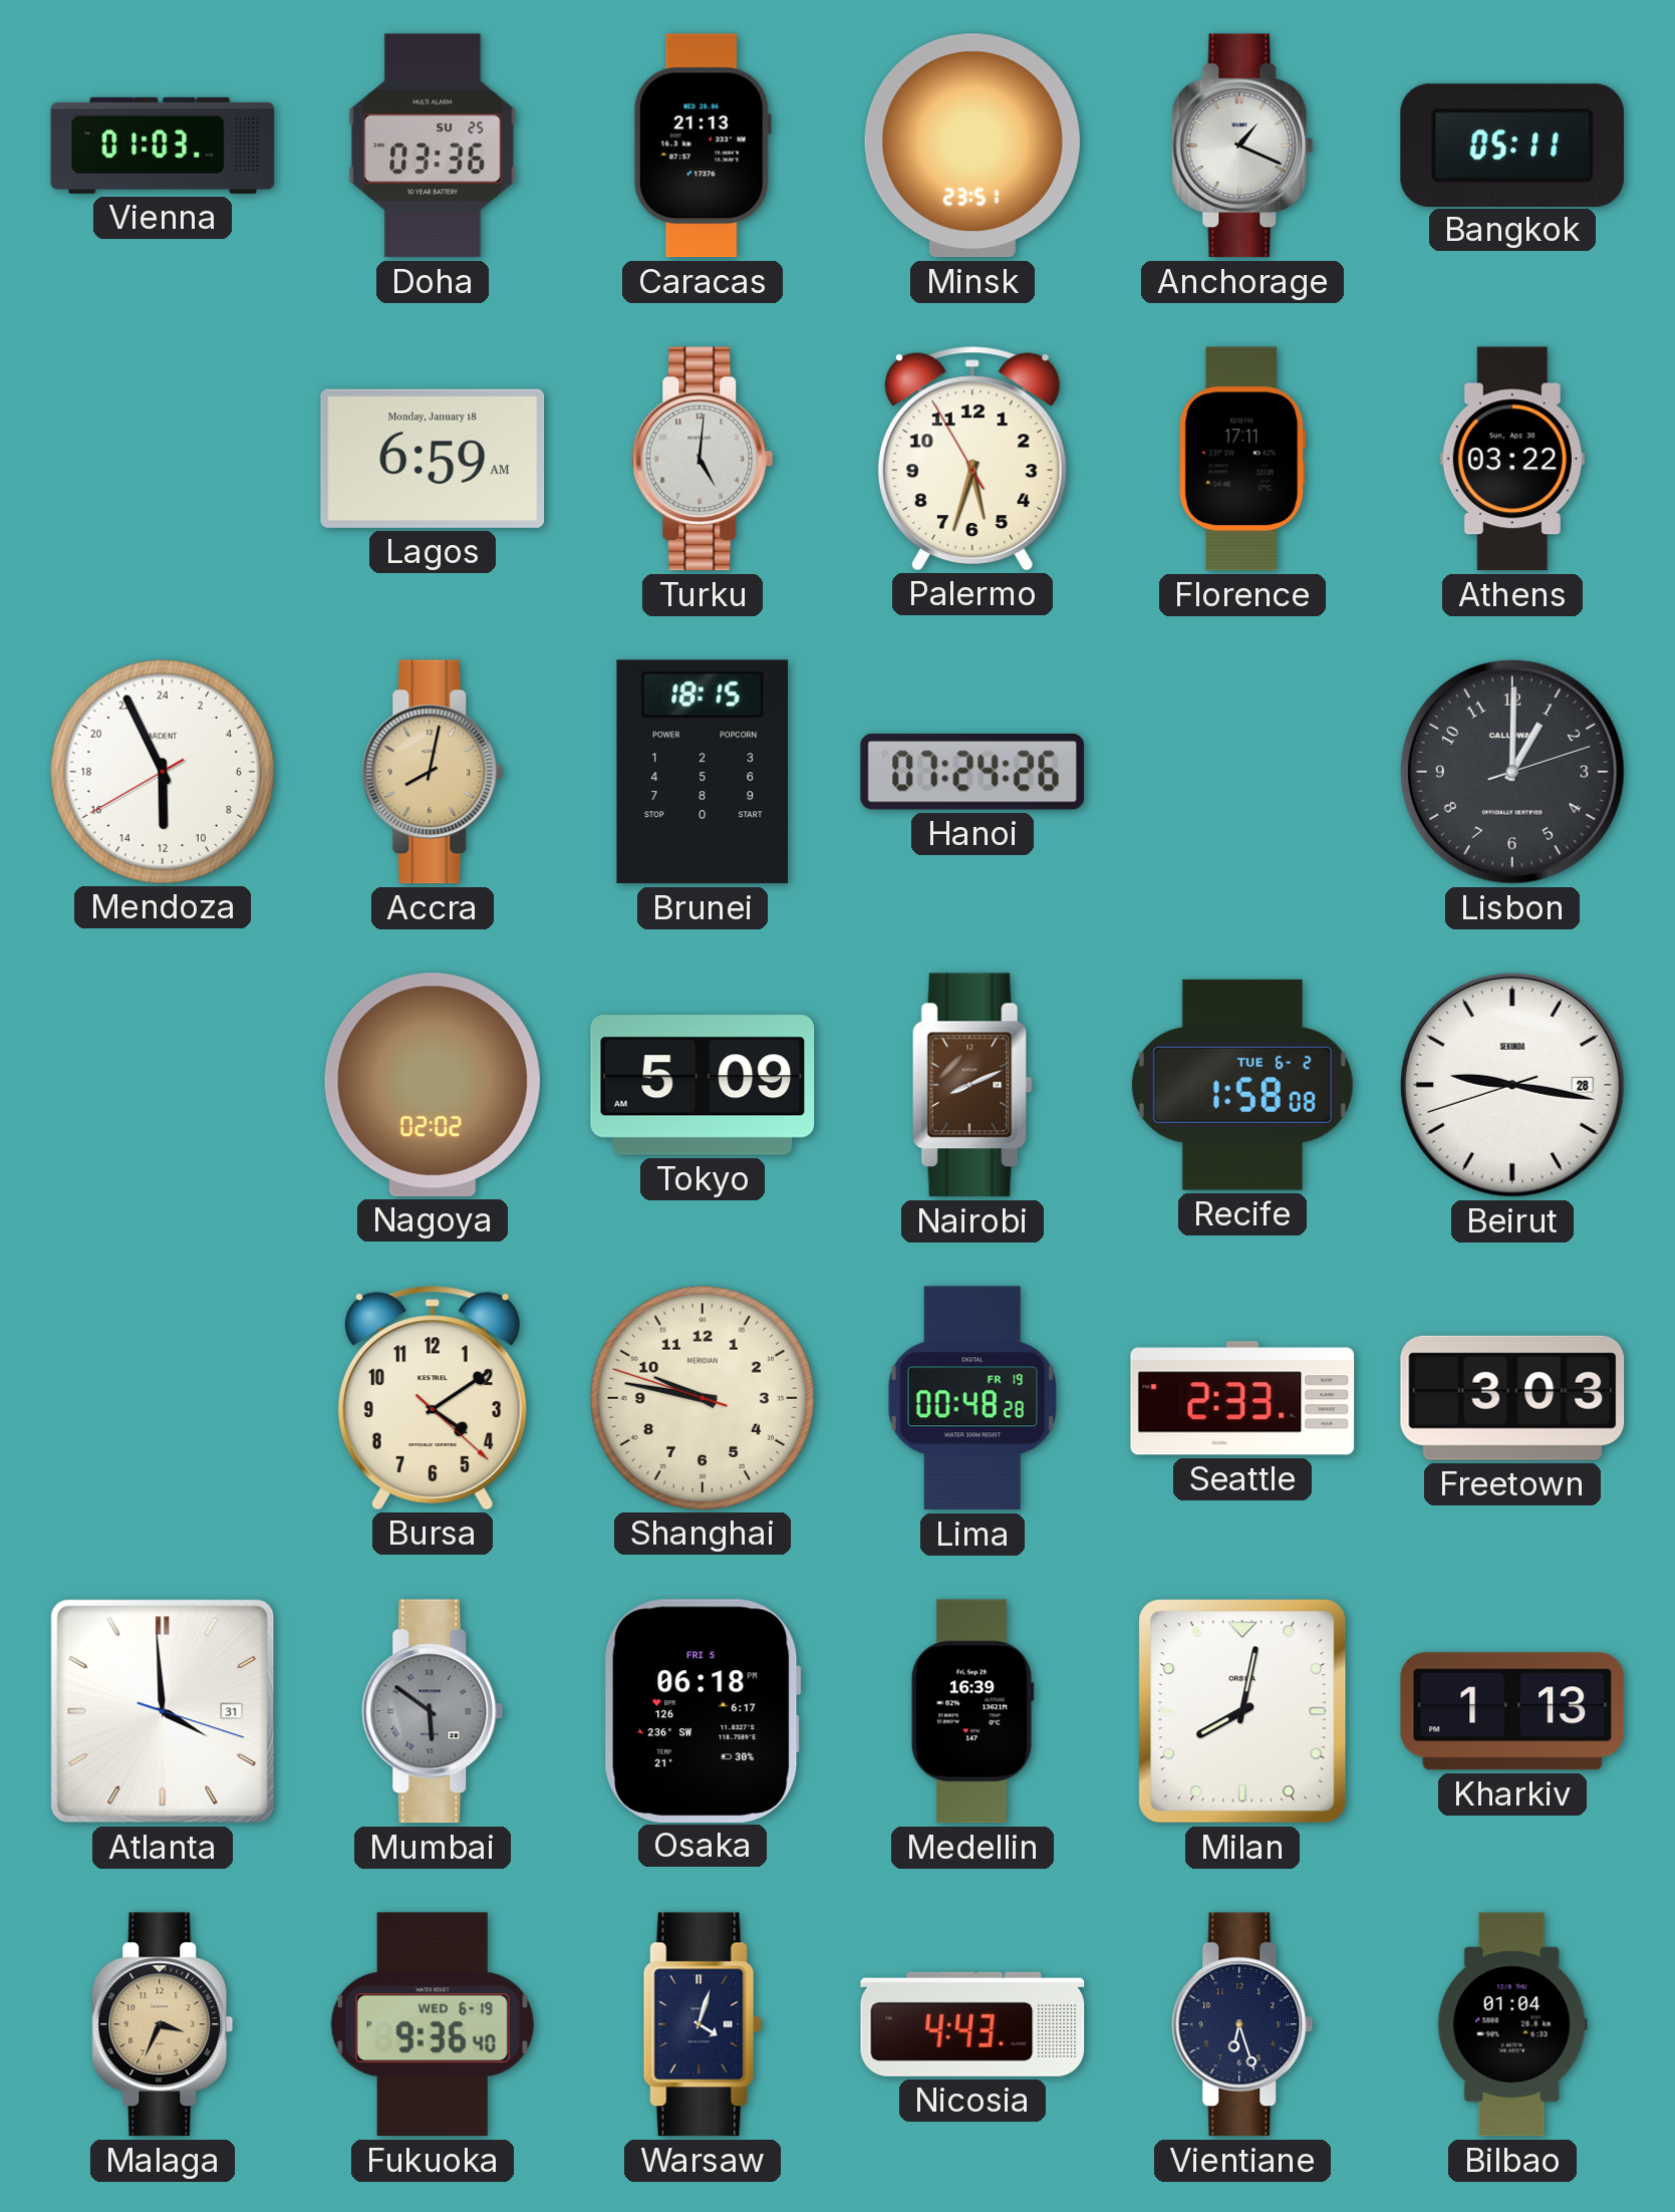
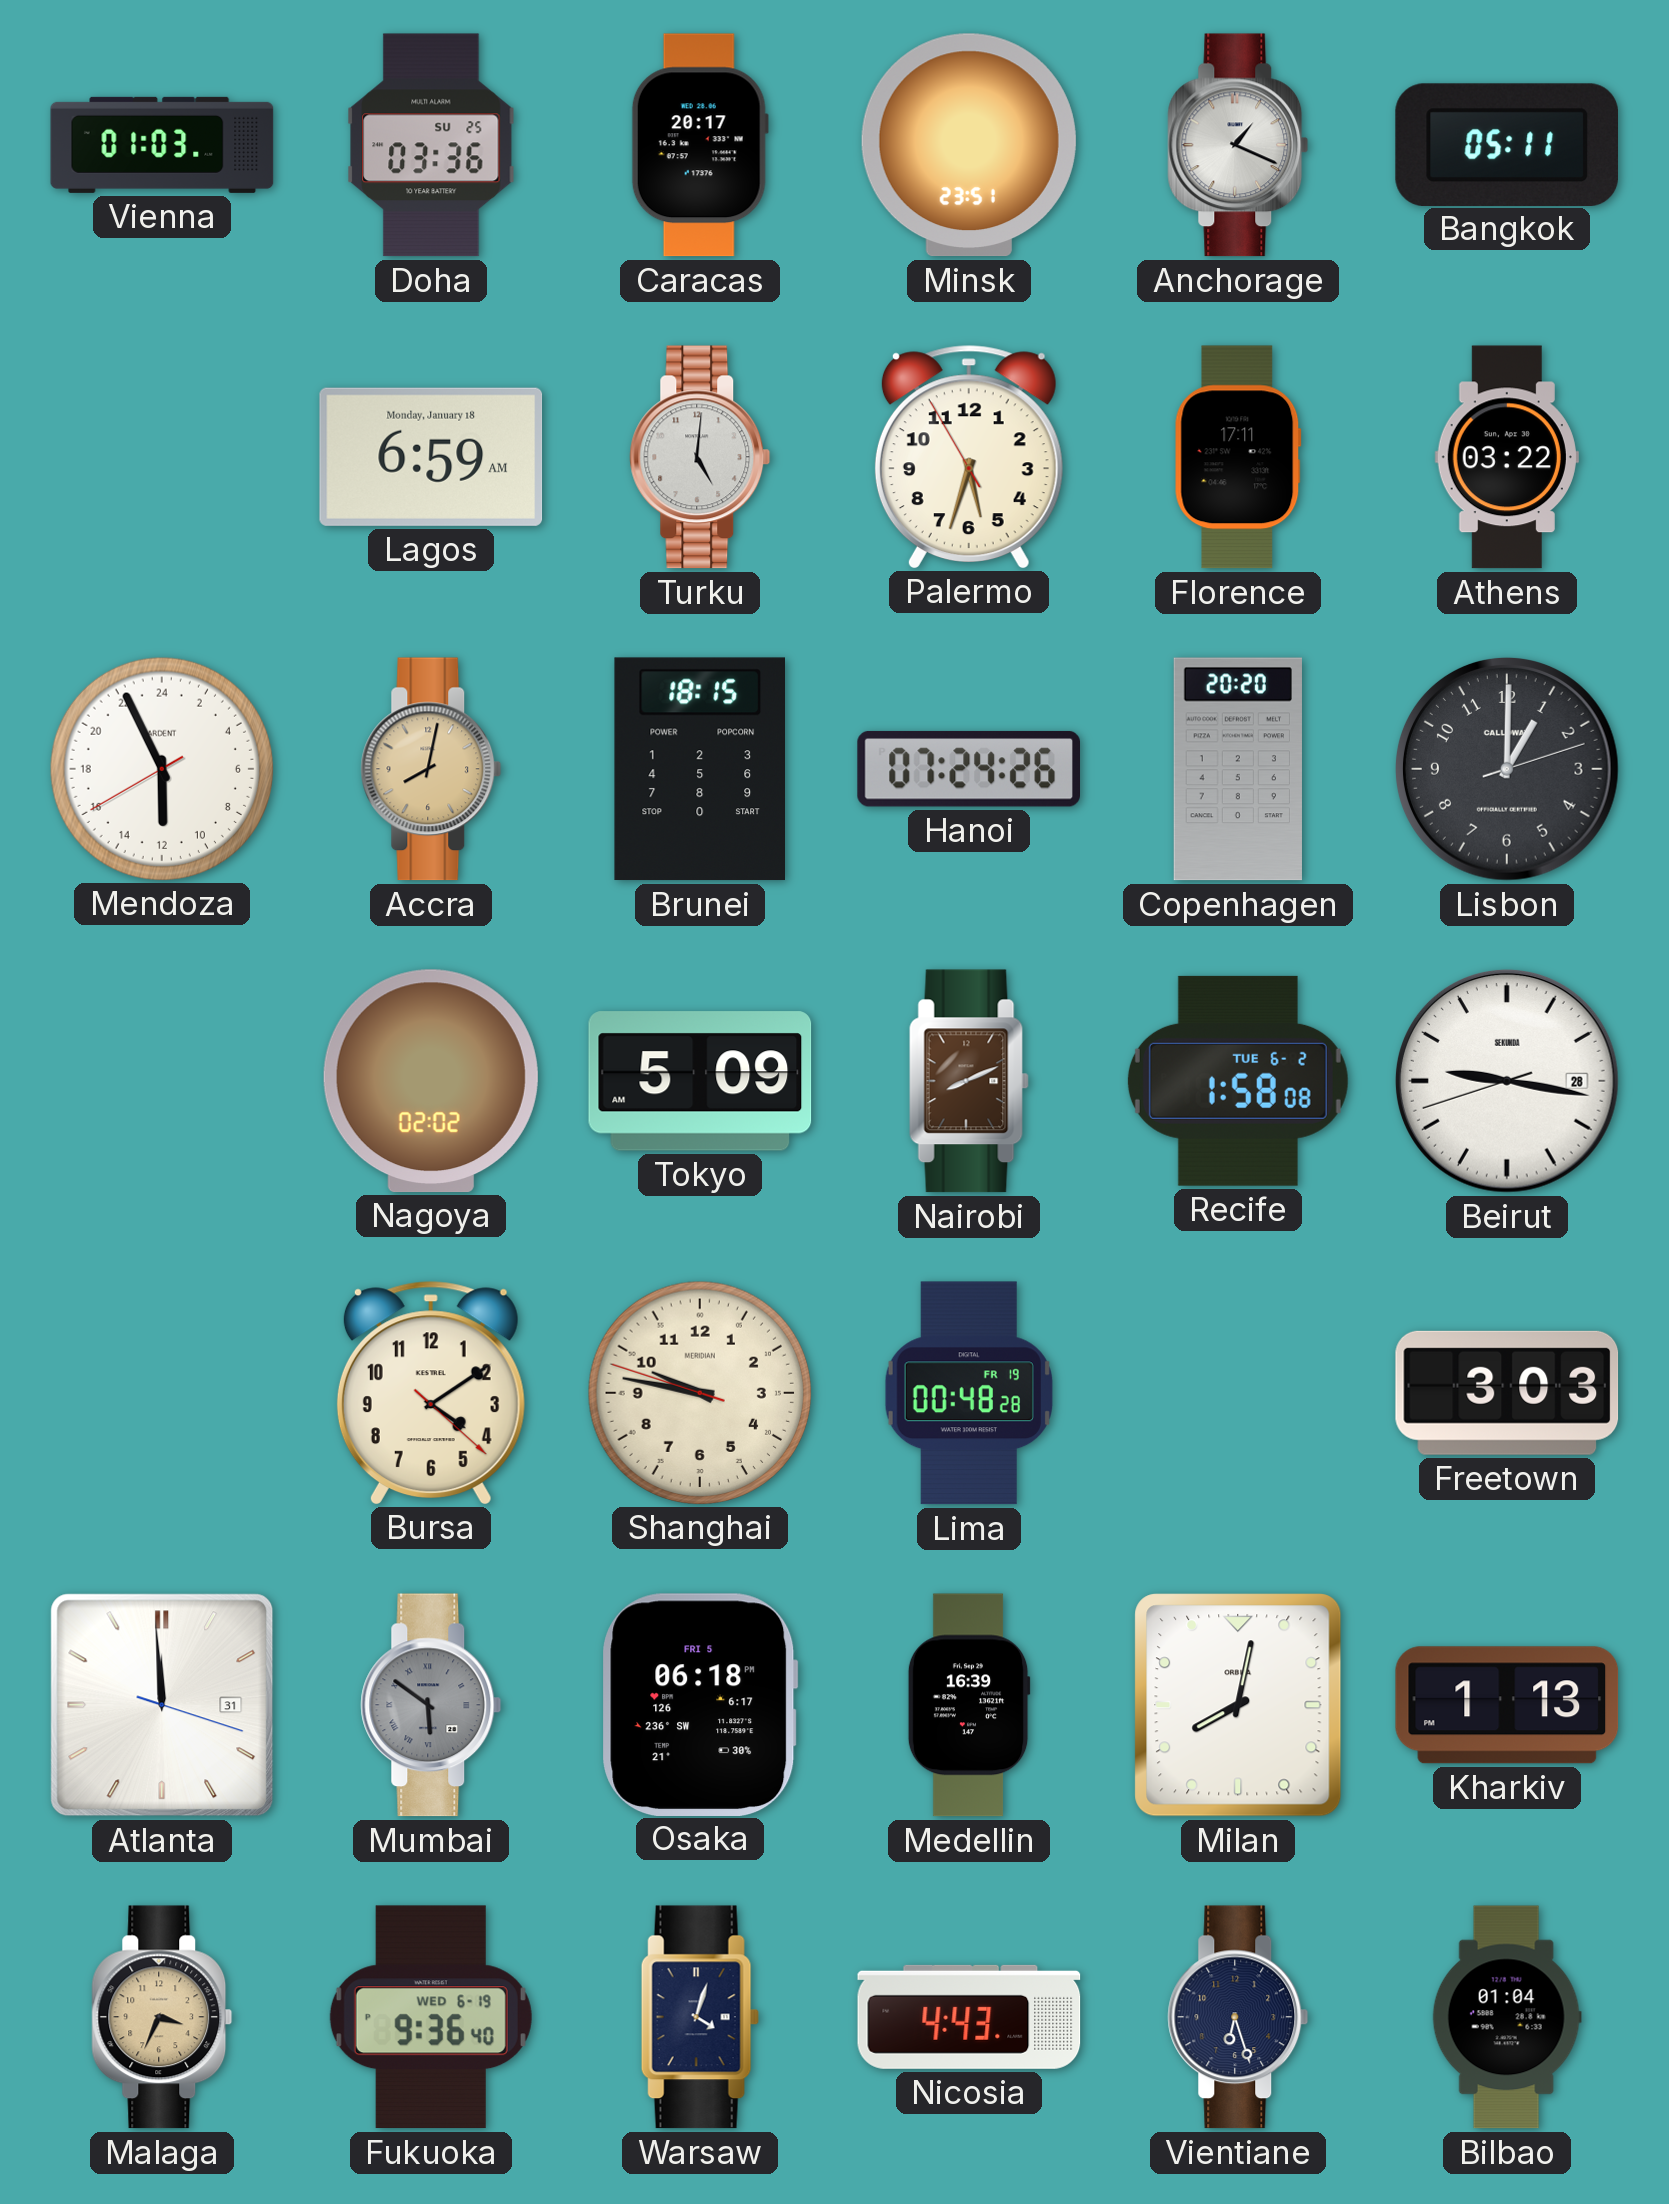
Caracas: 21:13 -> 20:17
Copenhagen: none -> 20:20
Seattle: 2:33 -> none
Atlanta: 3:59 -> 11:59
